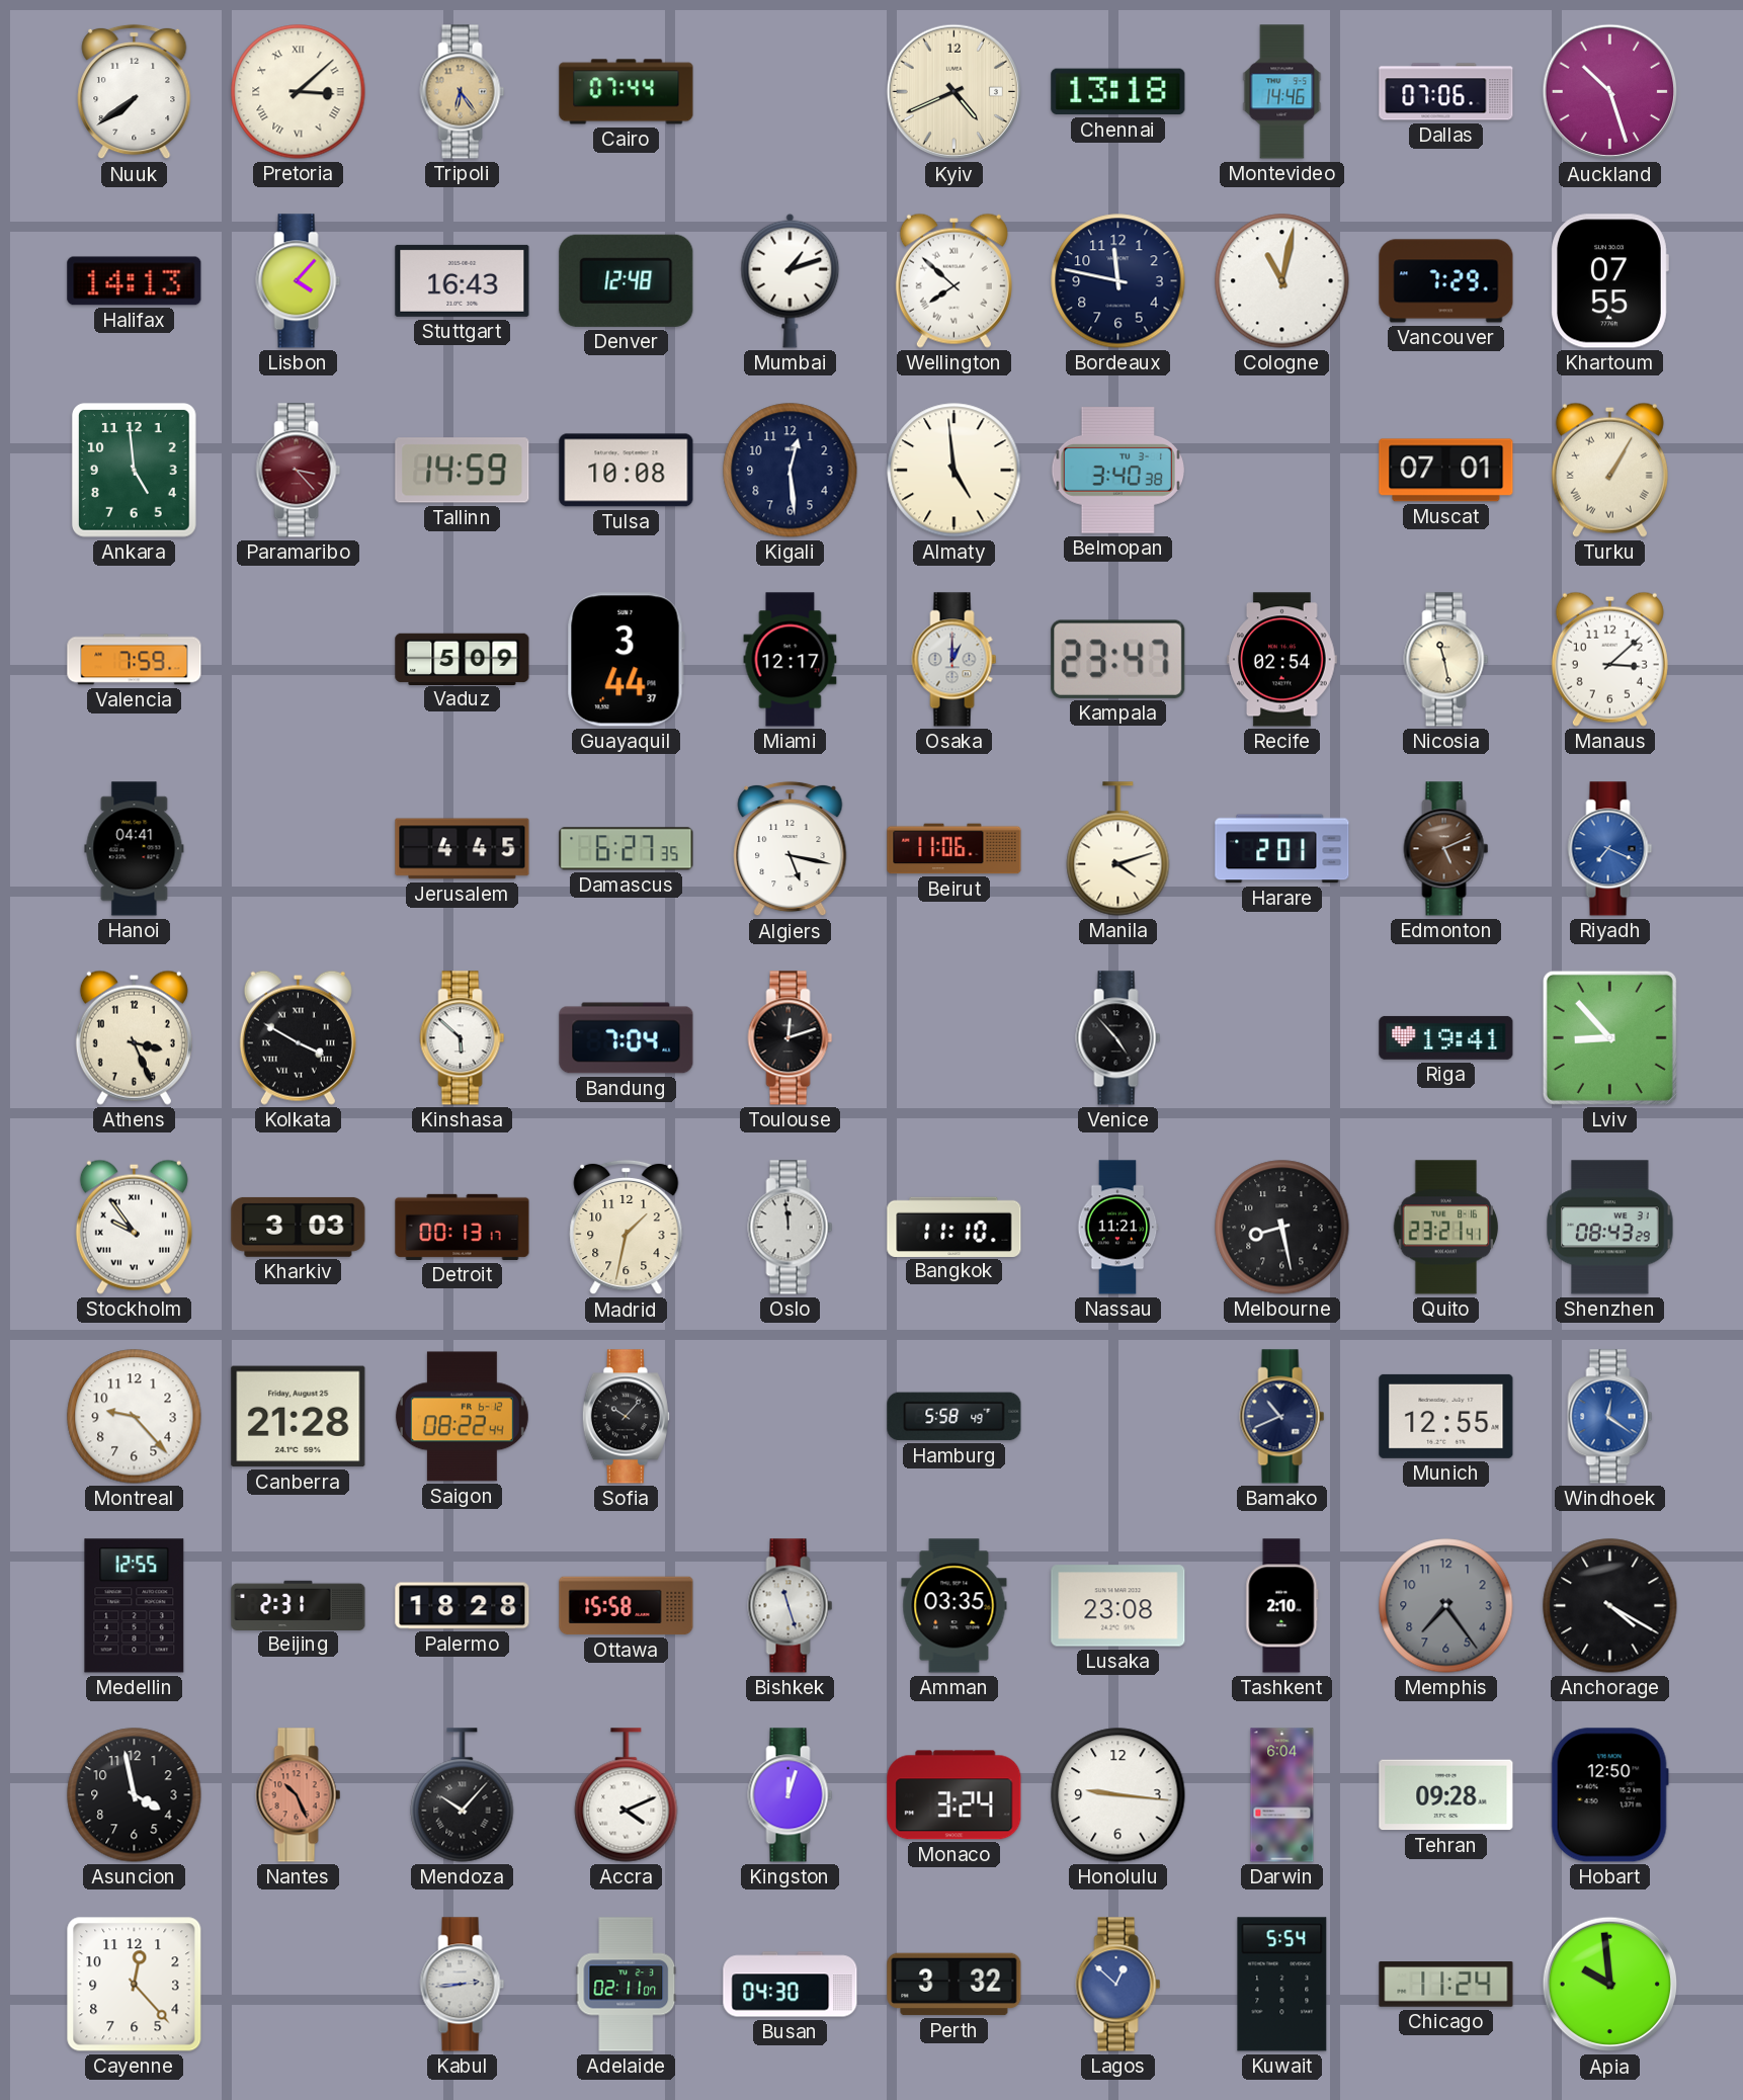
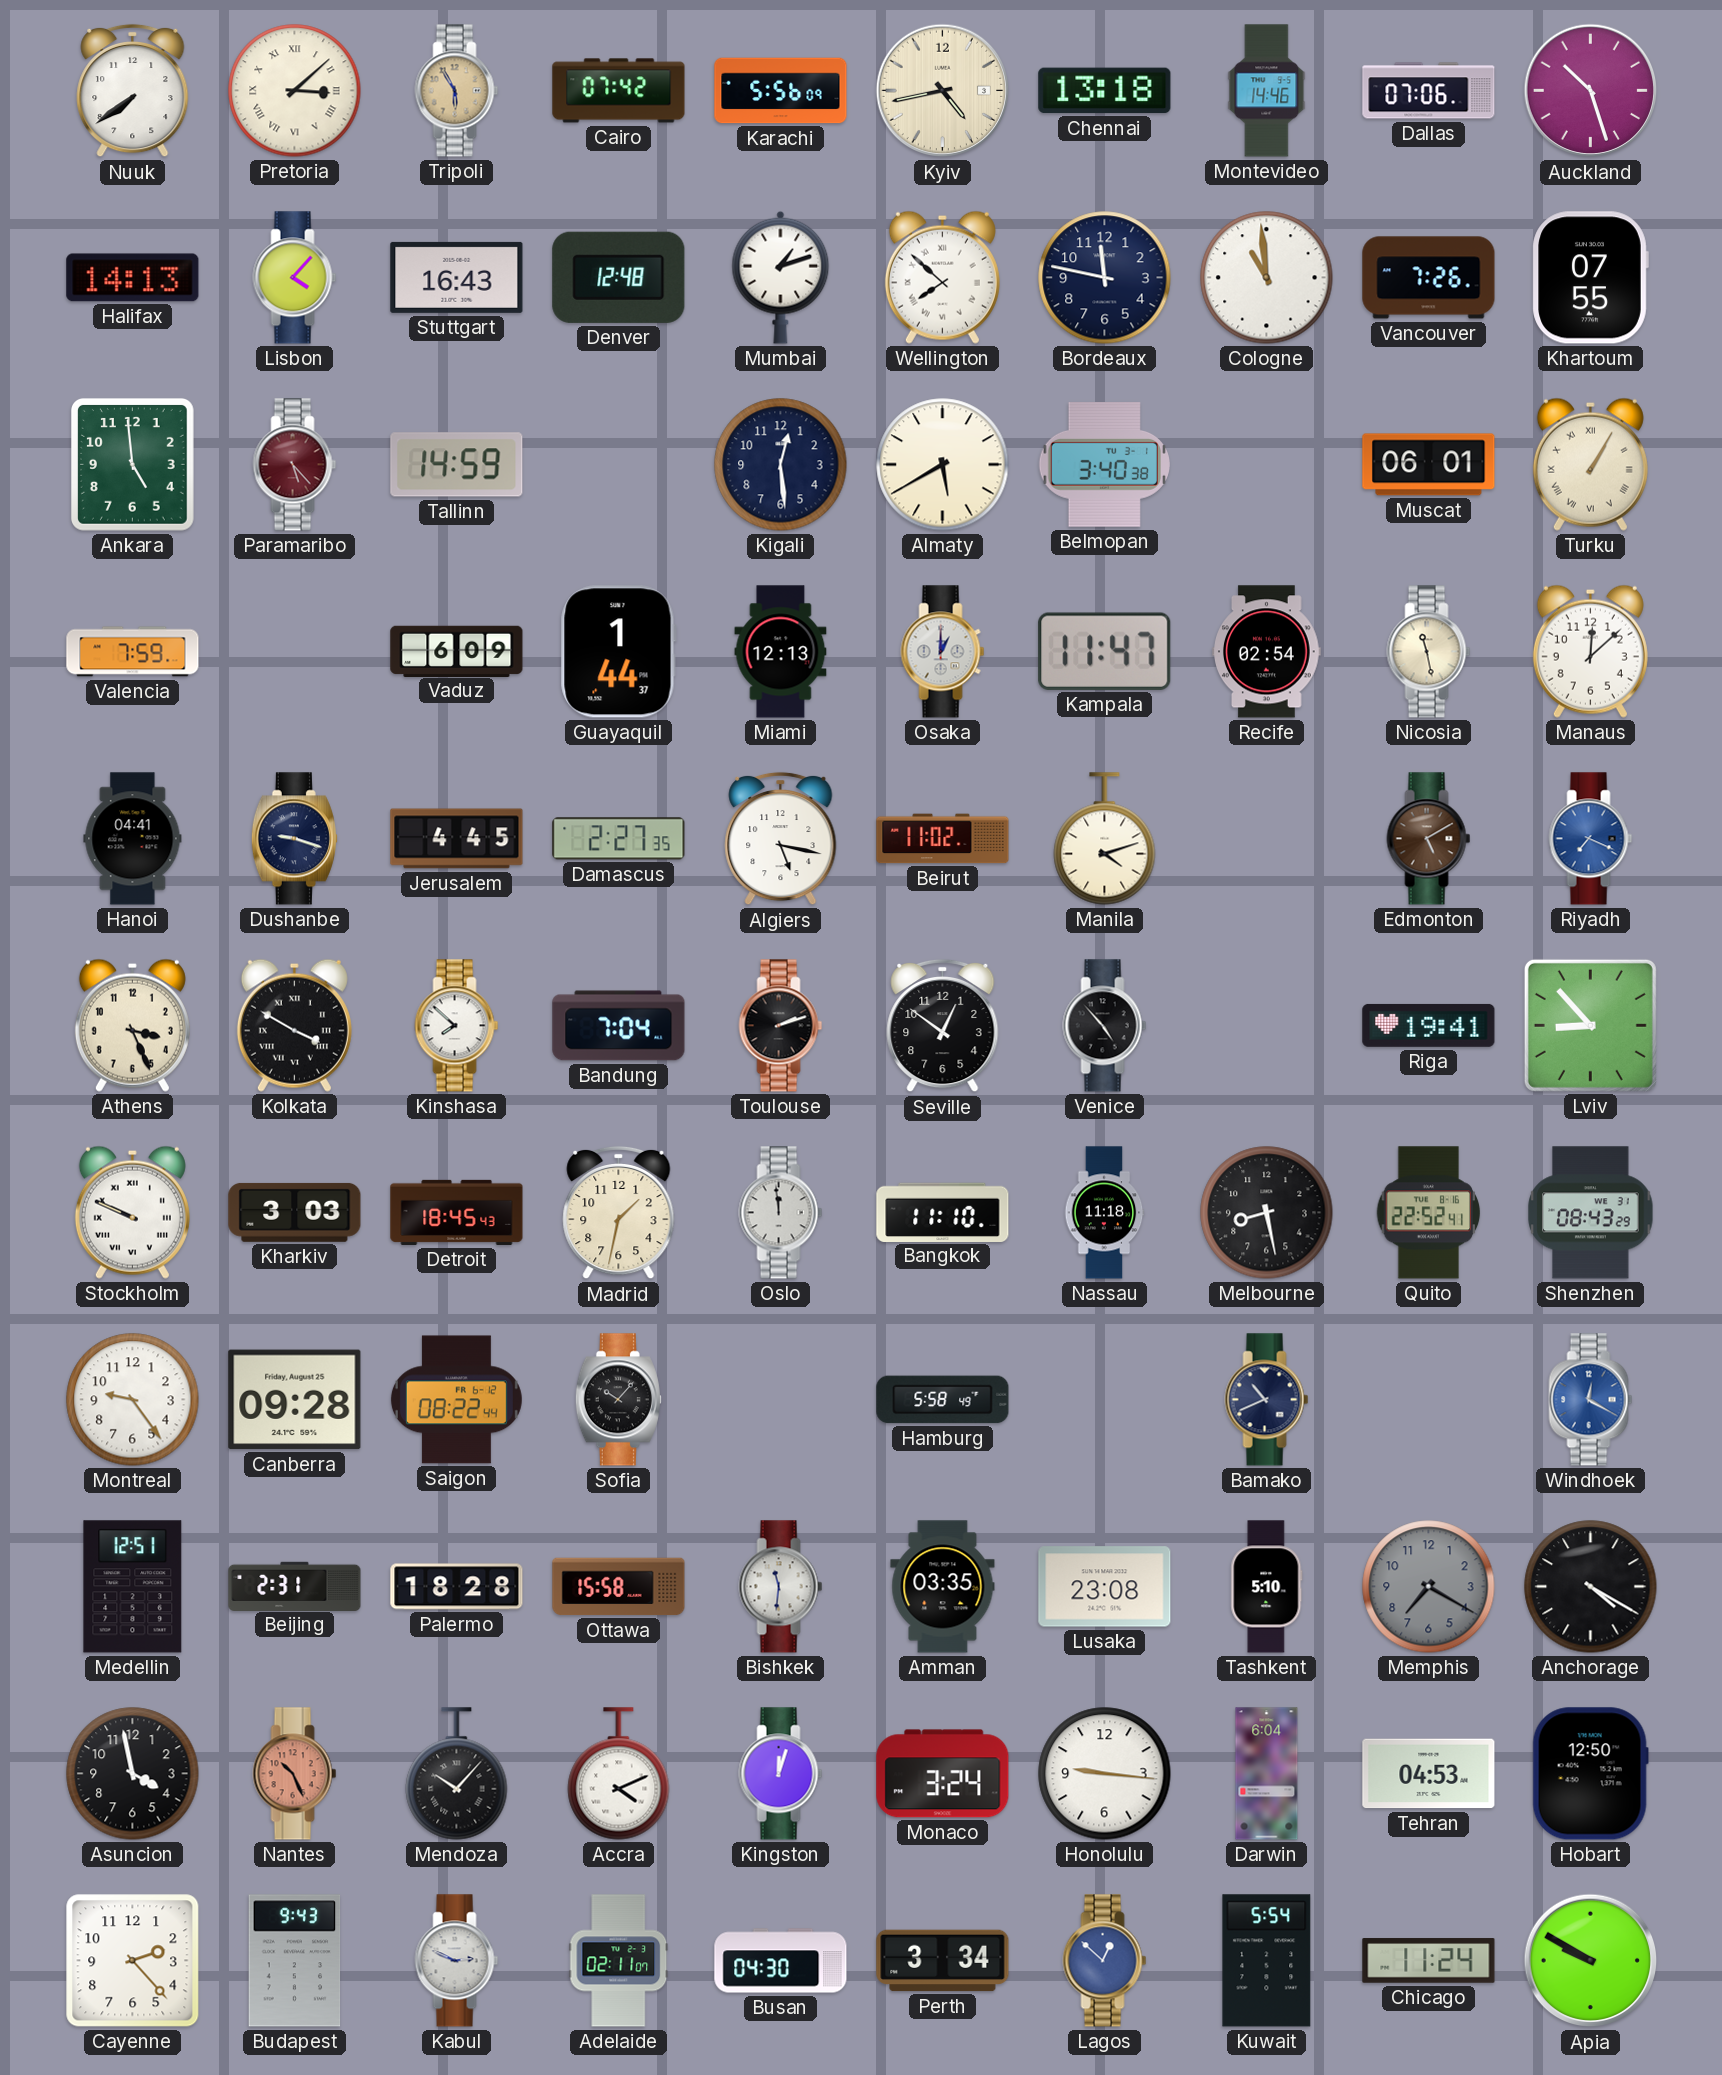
Tripoli: 6:24 -> 5:55
Cairo: 07:44 -> 07:42
Karachi: none -> 5:56
Kyiv: 4:41 -> 4:43
Cologne: 11:02 -> 10:59
Vancouver: 7:29 -> 7:26
Paramaribo: 3:23 -> 5:23
Tulsa: 10:08 -> none
Almaty: 4:59 -> 5:40
Muscat: 07:01 -> 06:01
Vaduz: 5:09 -> 6:09
Guayaquil: 3:44 -> 1:44
Miami: 12:17 -> 12:13
Kampala: 23:47 -> 11:47
Manaus: 3:08 -> 12:08
Dushanbe: none -> 9:18
Damascus: 6:27 -> 2:27
Beirut: 11:06 -> 11:02
Harare: 2:01 -> none
Edmonton: 5:11 -> 5:10
Kinshasa: 5:52 -> 7:52
Toulouse: 12:12 -> 2:12
Seville: none -> 12:51
Stockholm: 9:54 -> 9:49
Detroit: 00:13 -> 18:45
Nassau: 11:21 -> 11:18
Quito: 23:21 -> 22:52
Montreal: 9:23 -> 9:24
Canberra: 21:28 -> 09:28
Munich: 12:55 -> none
Windhoek: 12:21 -> 12:20
Medellin: 12:55 -> 12:51
Bishkek: 11:27 -> 11:31
Tashkent: 2:10 -> 5:10
Memphis: 7:24 -> 7:20
Tehran: 09:28 -> 04:53
Cayenne: 12:23 -> 2:23
Budapest: none -> 9:43
Kabul: 2:44 -> 2:49
Perth: 3:32 -> 3:34
Apia: 9:59 -> 9:50
